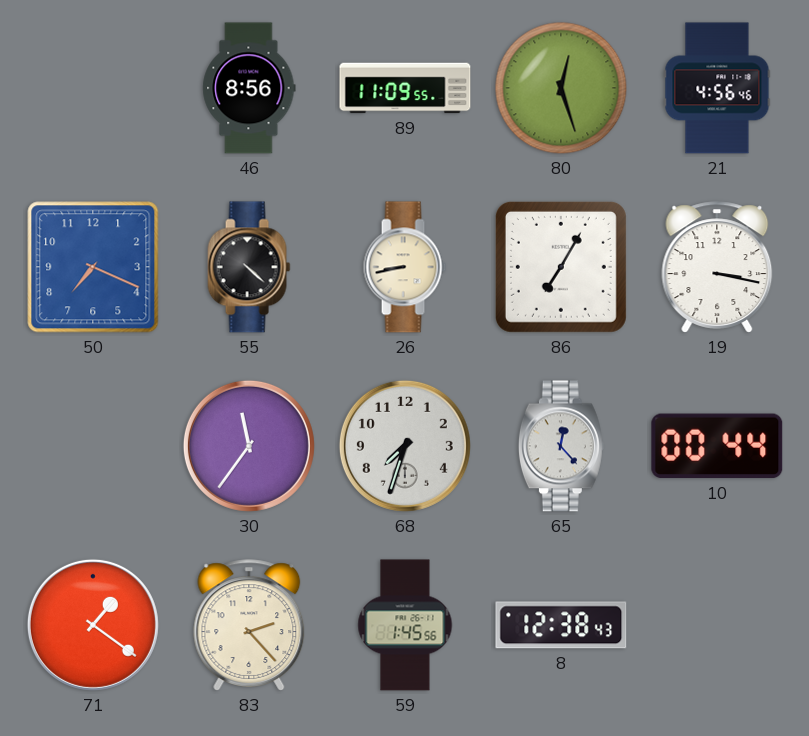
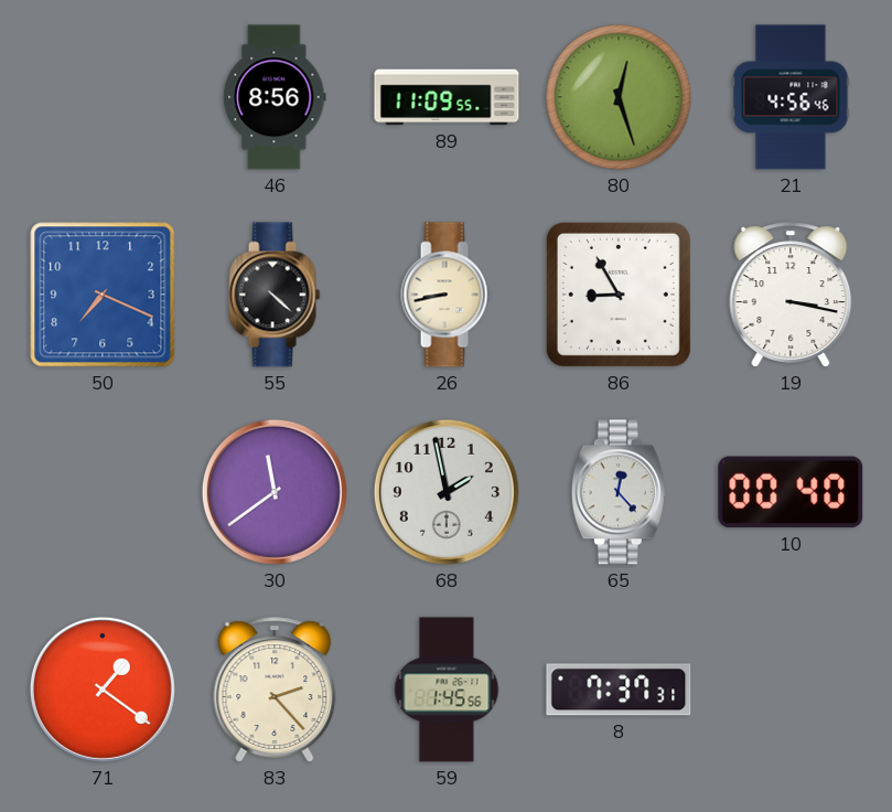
86: 7:05 -> 8:55
30: 11:36 -> 11:39
68: 7:33 -> 1:58
10: 00:44 -> 00:40
8: 12:38 -> 7:37
